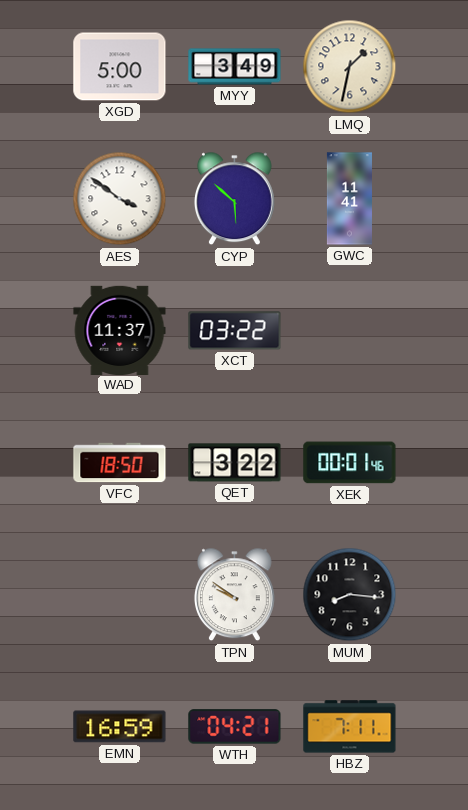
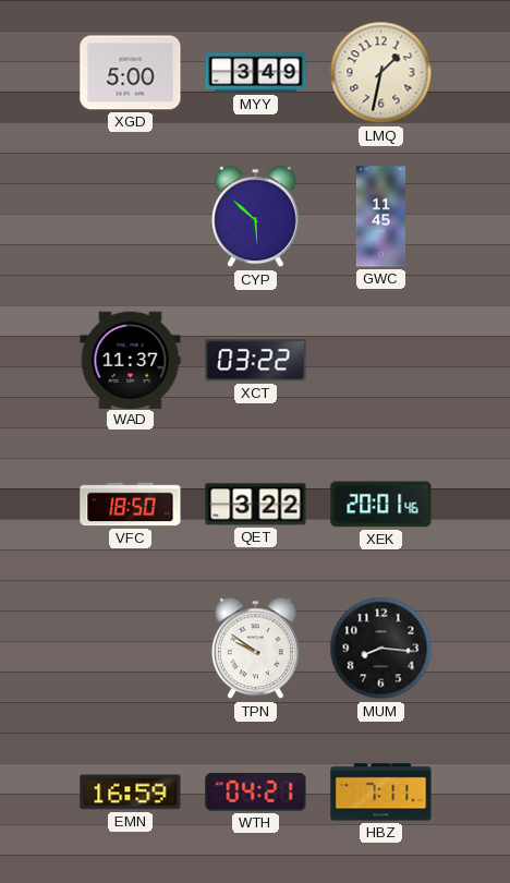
AES: 3:51 -> none
GWC: 11:41 -> 11:45
XEK: 00:01 -> 20:01
